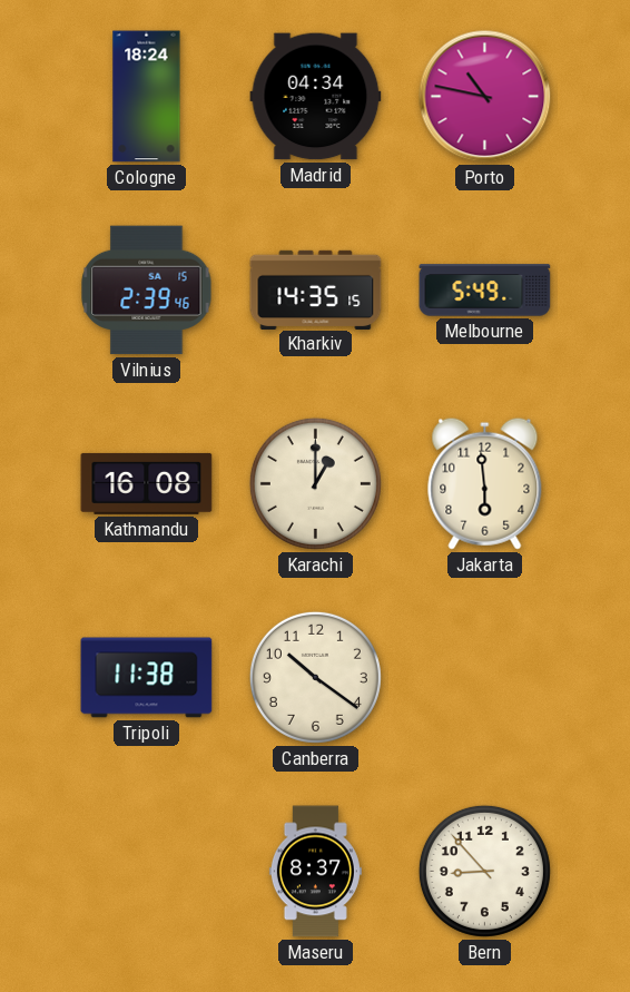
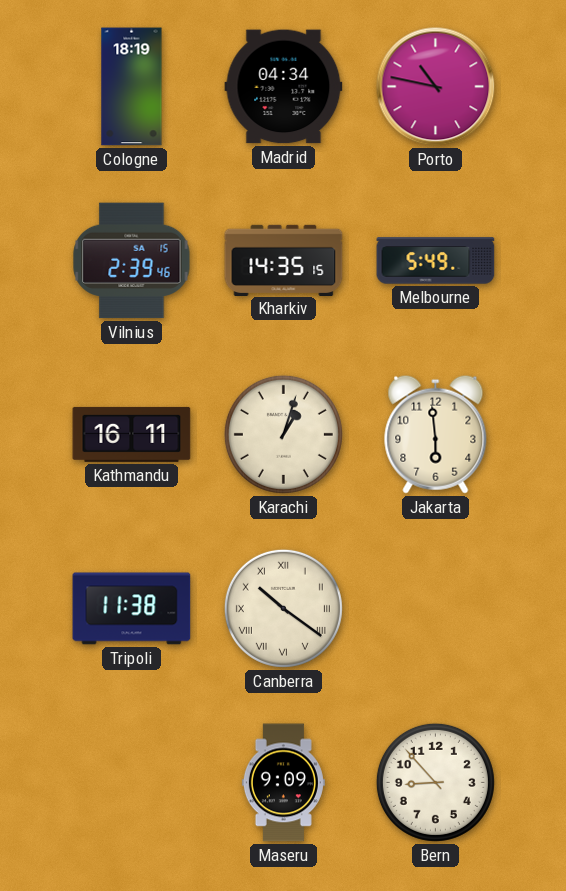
Cologne: 18:24 -> 18:19
Kathmandu: 16:08 -> 16:11
Karachi: 1:00 -> 1:03
Canberra numerals: Arabic -> Roman
Maseru: 8:37 -> 9:09
